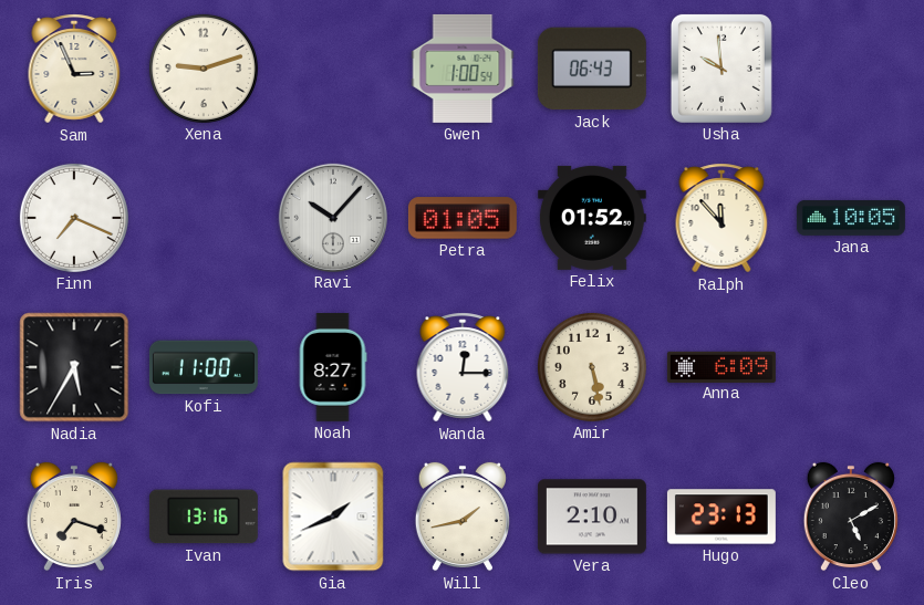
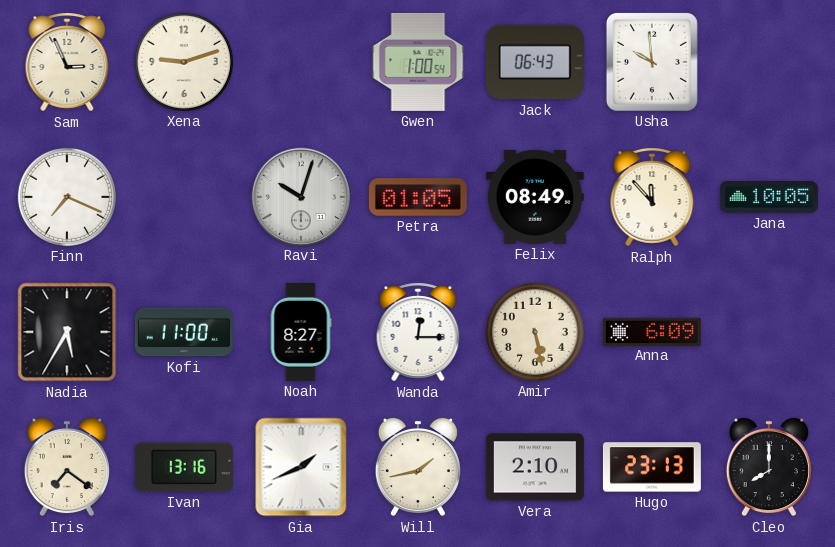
Ravi: 10:07 -> 10:03
Felix: 01:52 -> 08:49
Iris: 7:18 -> 7:21
Cleo: 5:10 -> 8:00
